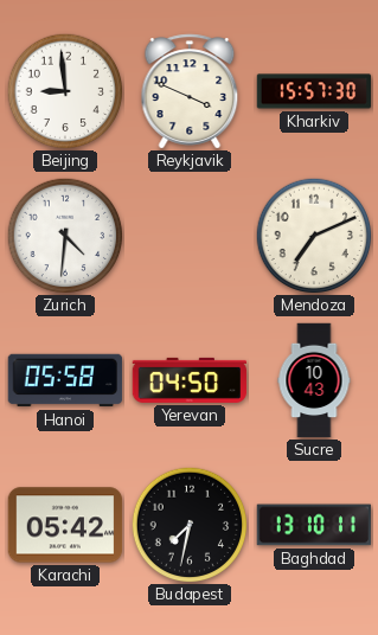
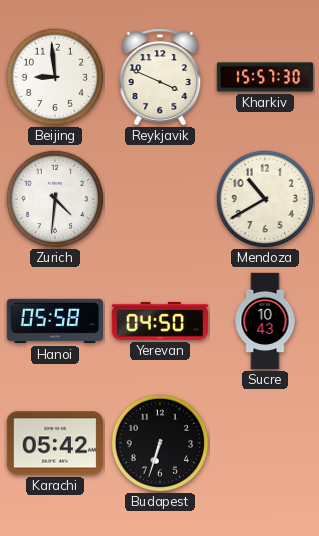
Mendoza: 7:11 -> 10:40
Budapest: 7:32 -> 6:33
Baghdad: 13:10 -> none
